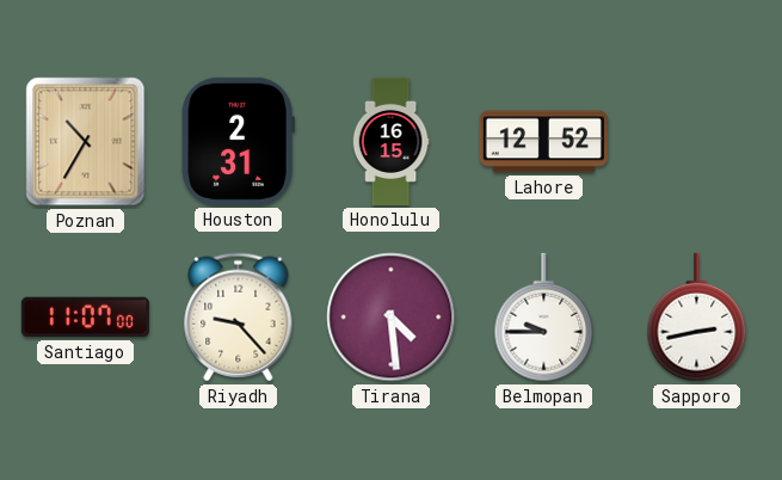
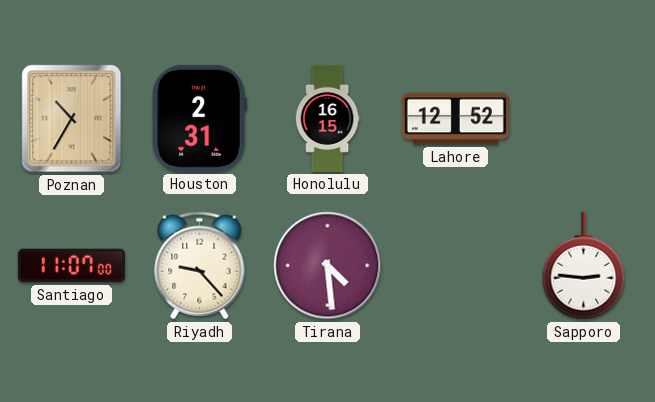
Belmopan: 9:45 -> none
Sapporo: 2:43 -> 2:46
